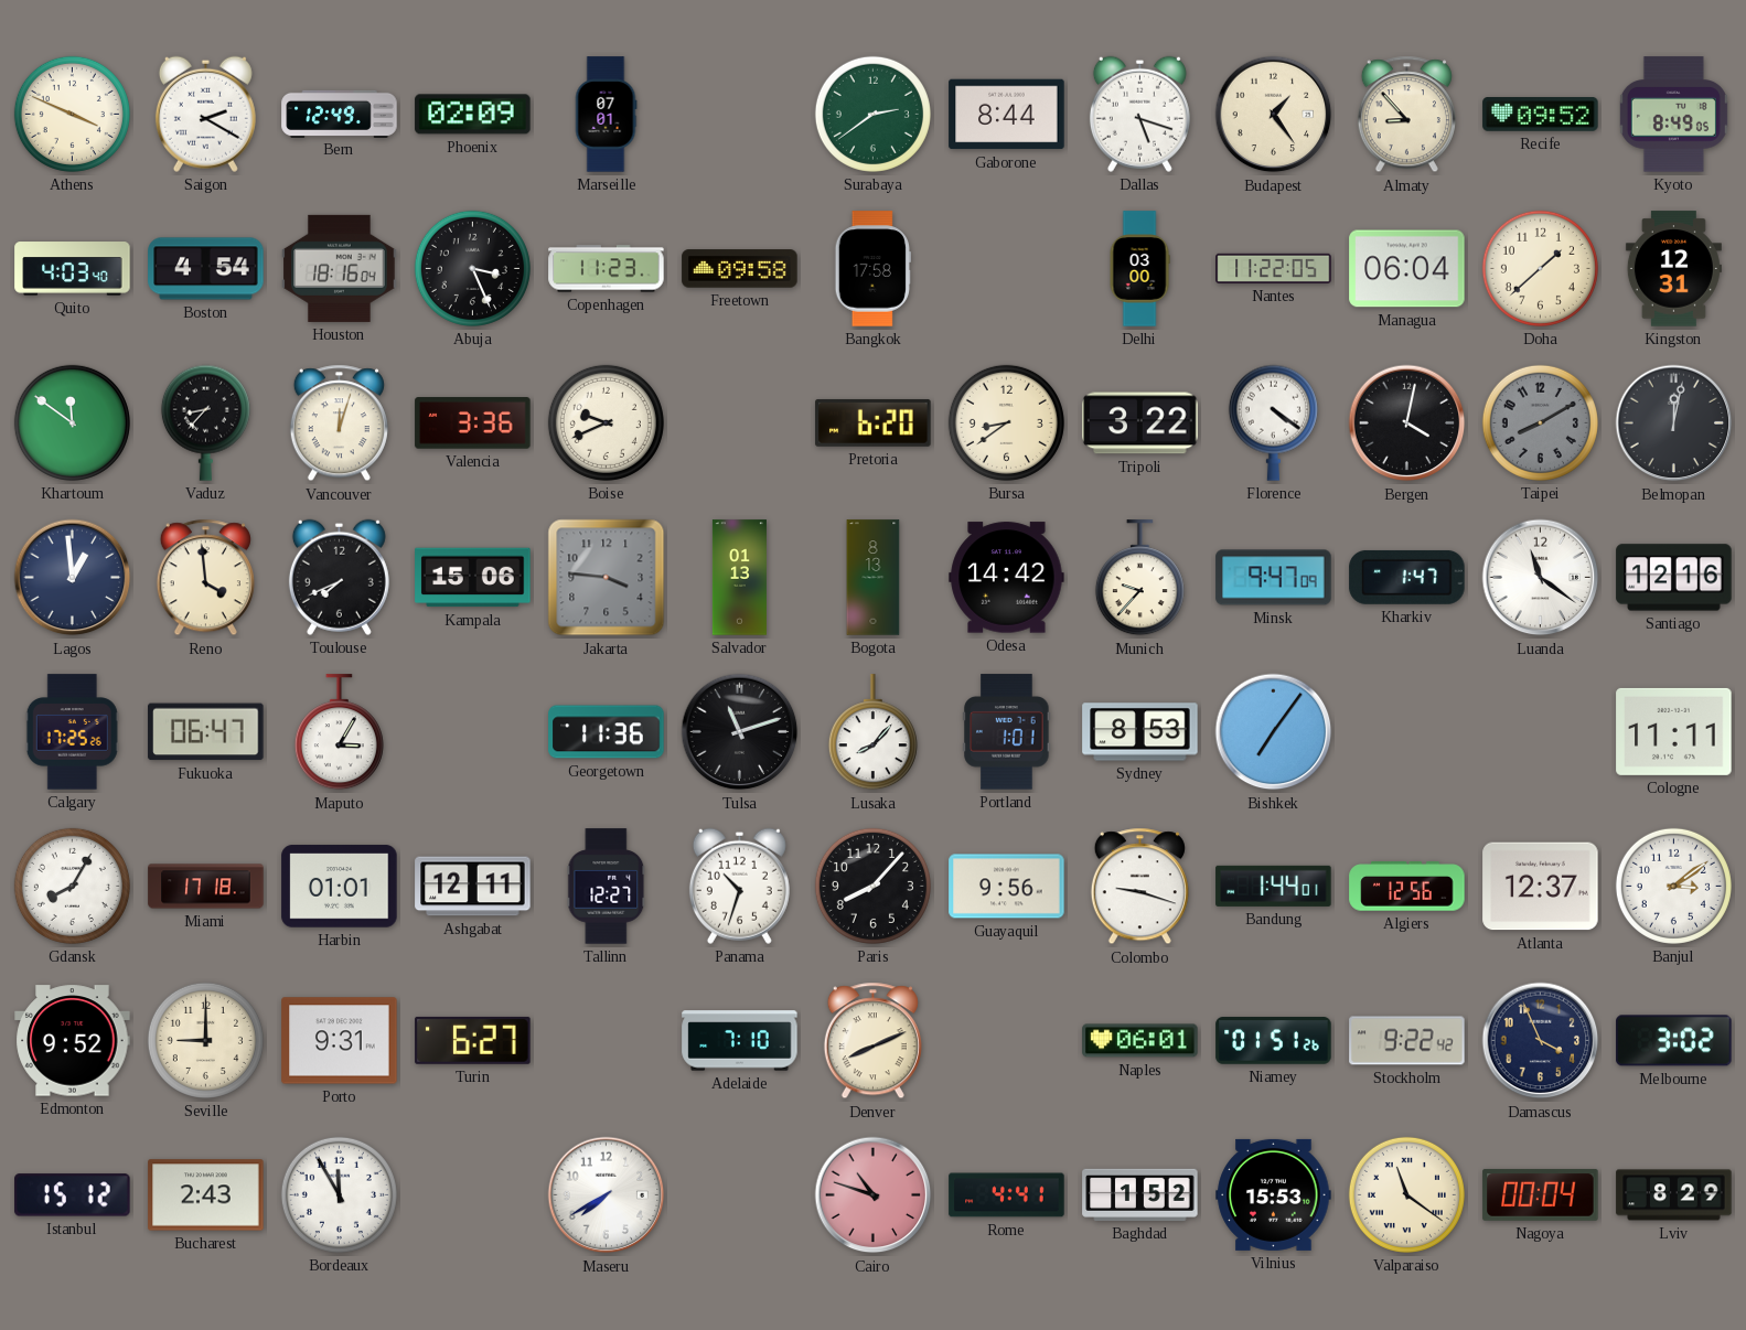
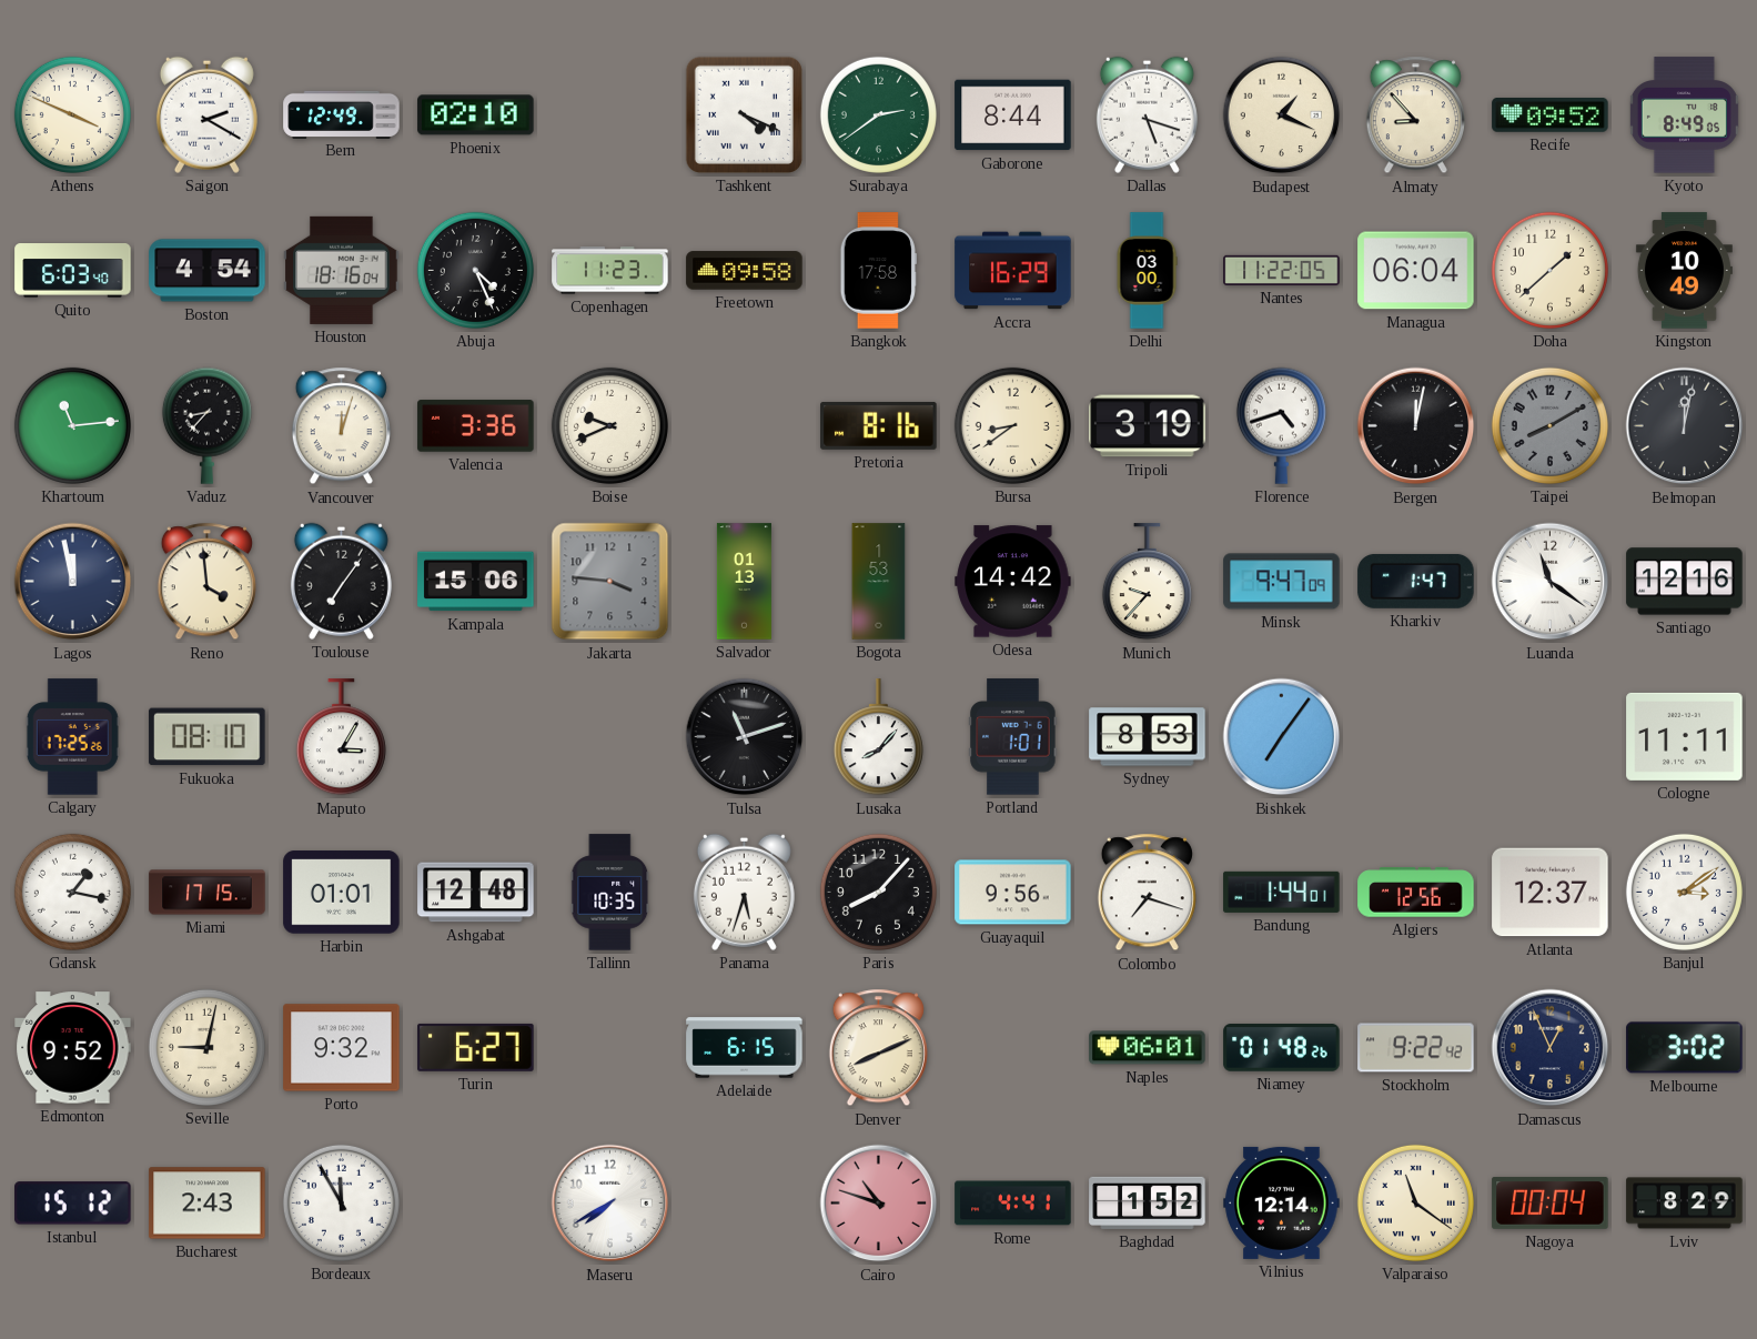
Phoenix: 02:09 -> 02:10
Marseille: 07:01 -> none
Tashkent: none -> 4:19
Budapest: 1:24 -> 1:19
Quito: 4:03 -> 6:03
Abuja: 3:26 -> 4:26
Accra: none -> 16:29
Kingston: 12:31 -> 10:49
Khartoum: 11:51 -> 11:14
Pretoria: 6:20 -> 8:16
Tripoli: 3:22 -> 3:19
Florence: 4:21 -> 4:42
Bergen: 4:02 -> 12:02
Lagos: 12:59 -> 11:58
Toulouse: 7:41 -> 7:06
Bogota: 8:13 -> 1:53
Fukuoka: 06:47 -> 08:10
Georgetown: 11:36 -> none
Gdansk: 8:05 -> 1:17
Miami: 17:18 -> 17:15
Ashgabat: 12:11 -> 12:48
Tallinn: 12:27 -> 10:35
Panama: 10:33 -> 5:33
Colombo: 9:18 -> 7:18
Seville: 9:00 -> 9:02
Porto: 9:31 -> 9:32
Adelaide: 7:10 -> 6:15
Niamey: 01:51 -> 01:48
Damascus: 3:56 -> 12:56
Vilnius: 15:53 -> 12:14
